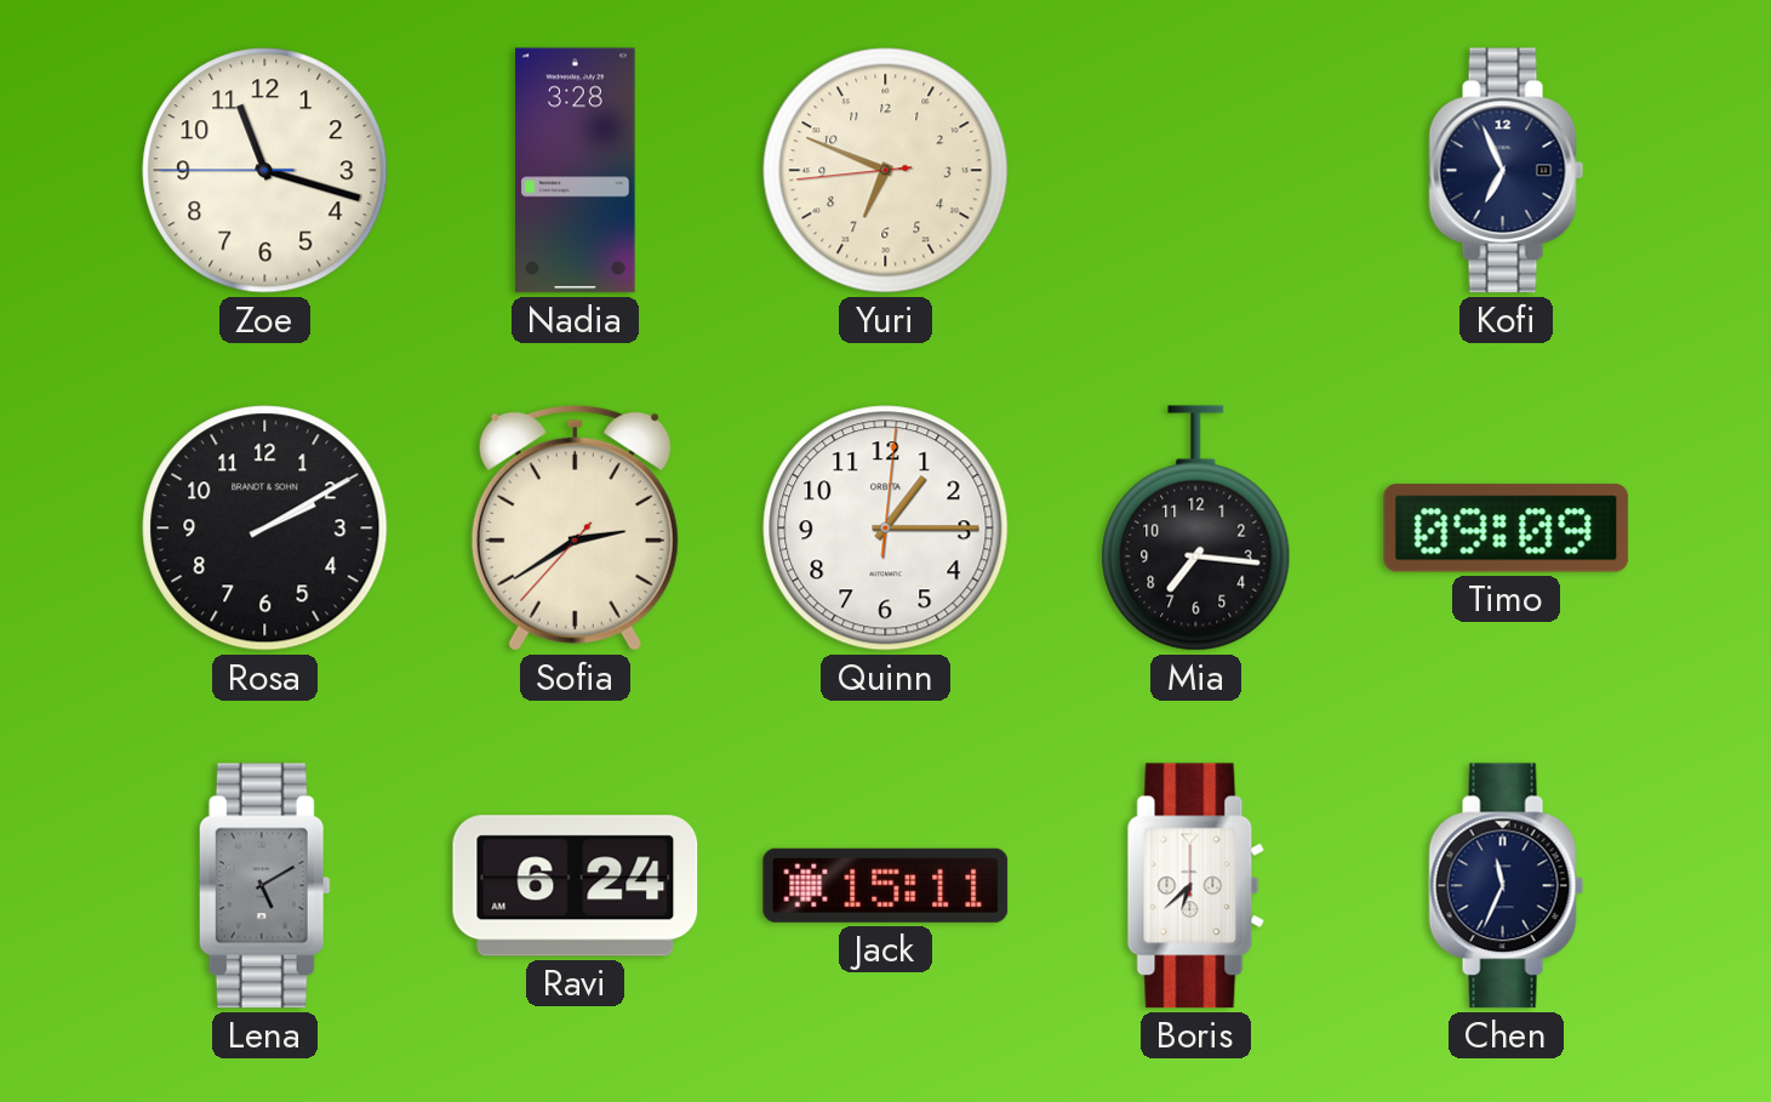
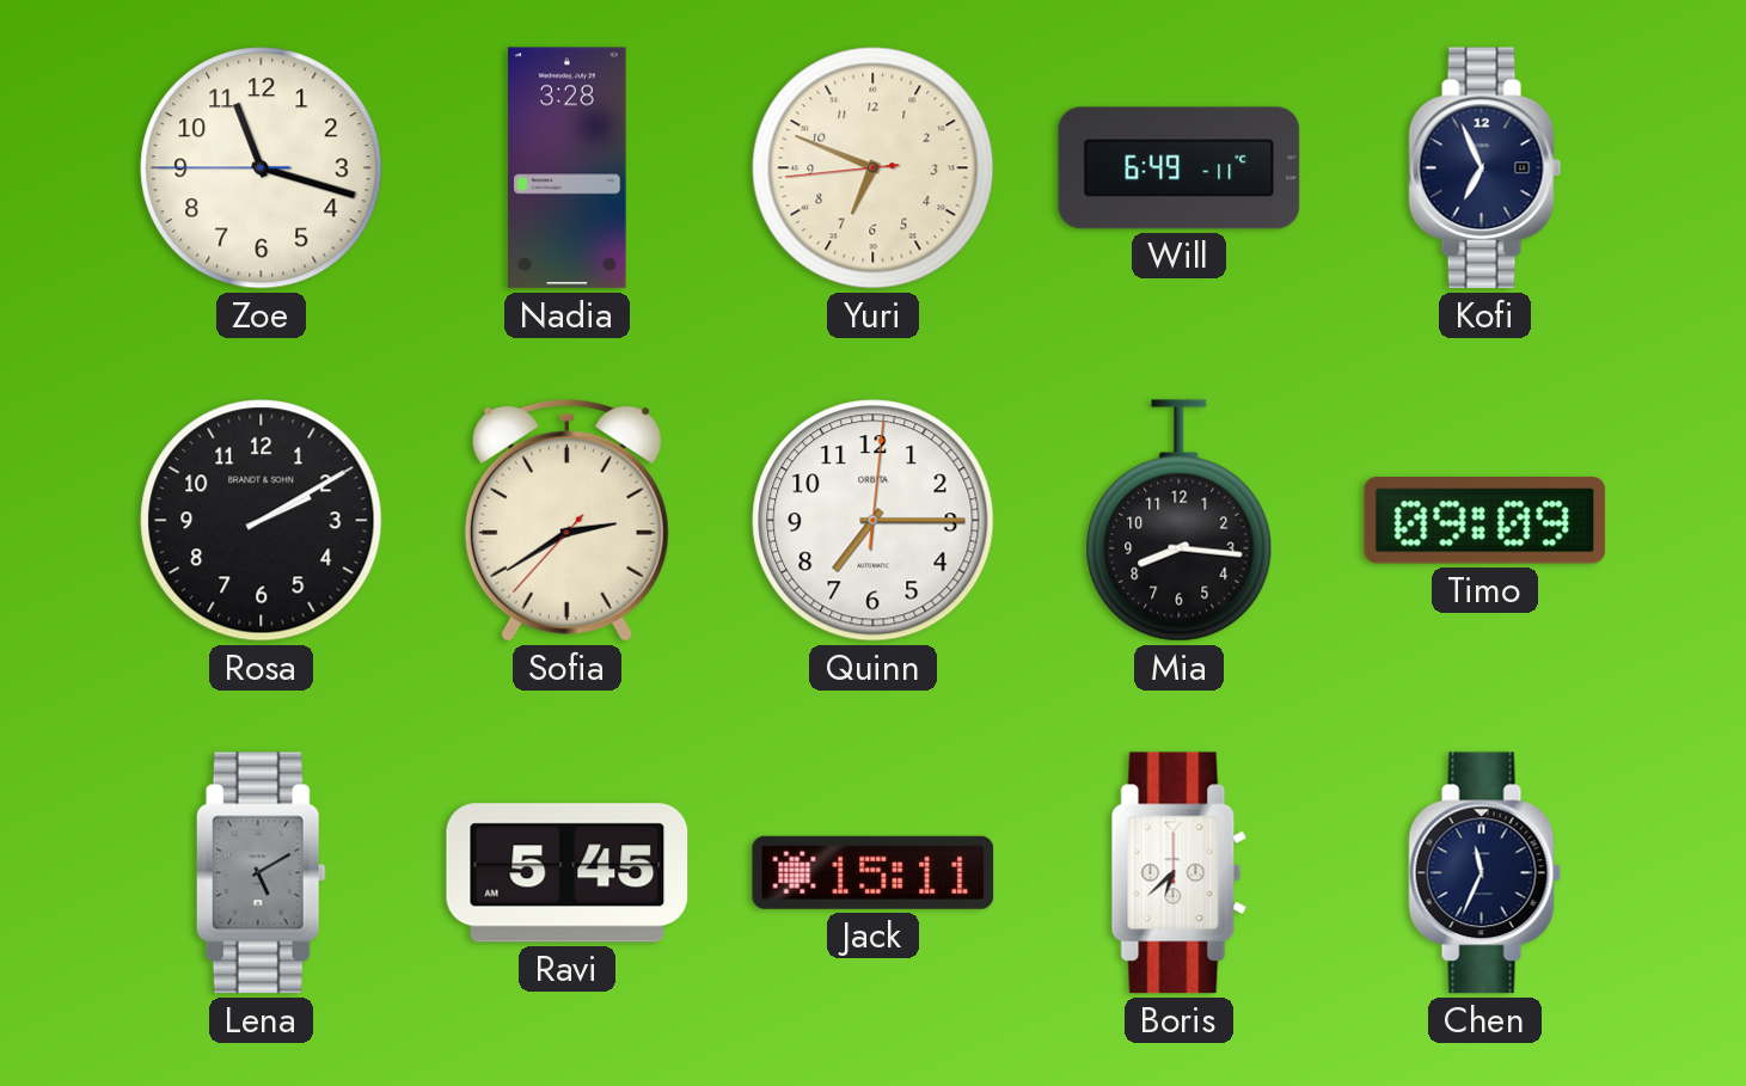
Will: none -> 6:49
Quinn: 1:15 -> 7:15
Mia: 7:16 -> 8:16
Ravi: 6:24 -> 5:45
